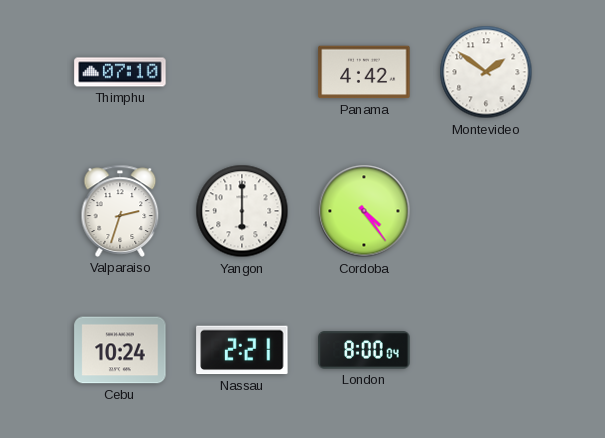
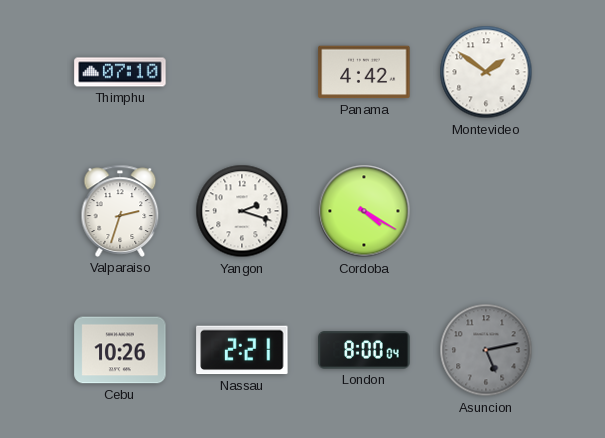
Yangon: 6:00 -> 2:18
Cordoba: 4:24 -> 4:20
Cebu: 10:24 -> 10:26
Asuncion: none -> 5:13
